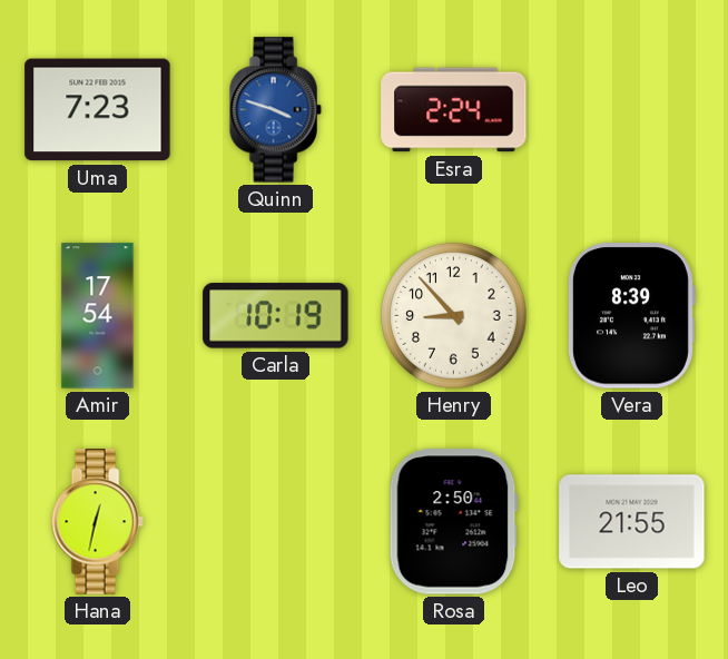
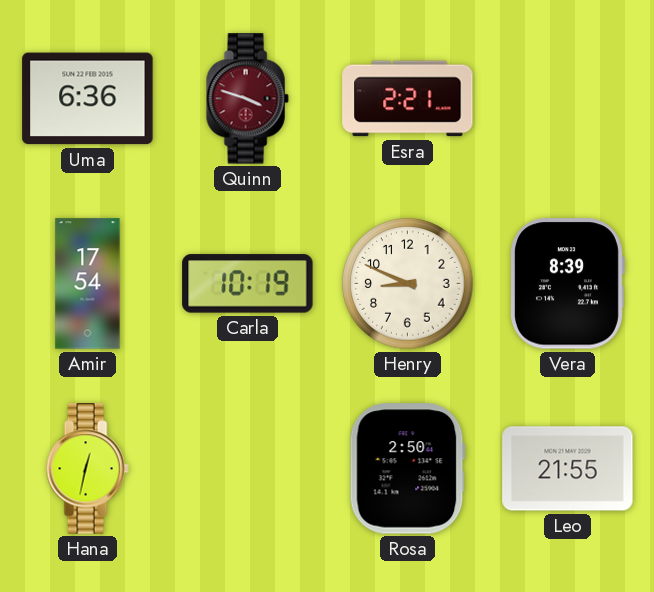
Uma: 7:23 -> 6:36
Quinn dial: blue -> burgundy
Esra: 2:24 -> 2:21
Henry: 8:53 -> 8:49
